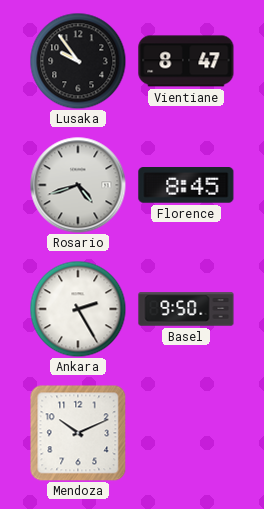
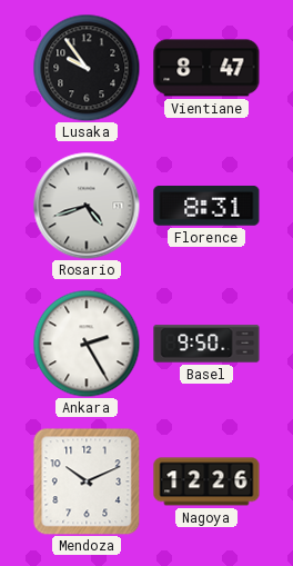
Florence: 8:45 -> 8:31
Nagoya: none -> 12:26
